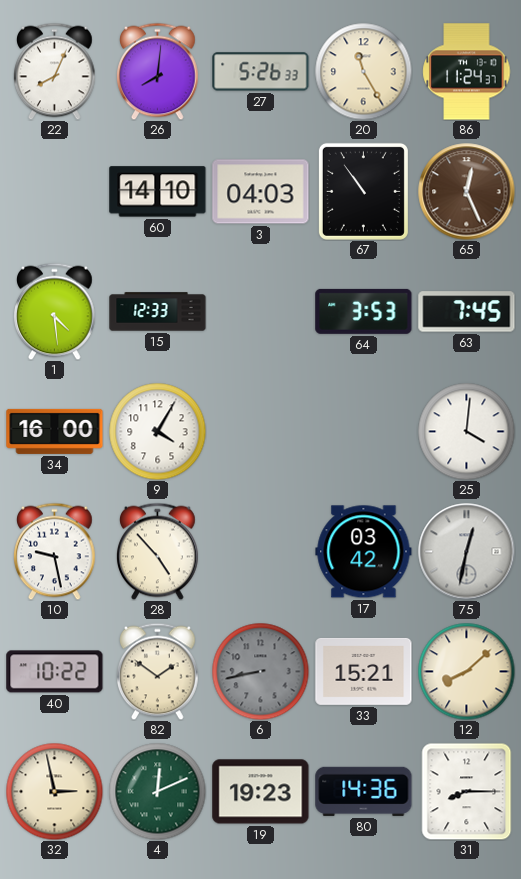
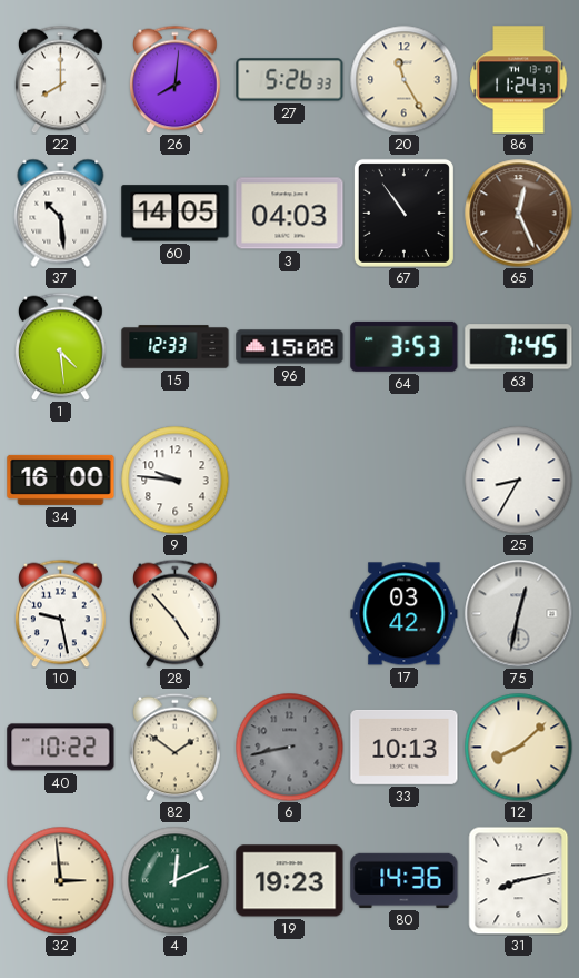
22: 8:04 -> 8:00
37: none -> 10:29
60: 14:10 -> 14:05
96: none -> 15:08
9: 4:05 -> 9:46
25: 4:01 -> 8:35
33: 15:21 -> 10:13
32: 2:58 -> 2:59
31: 8:15 -> 8:13
